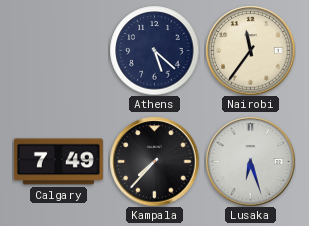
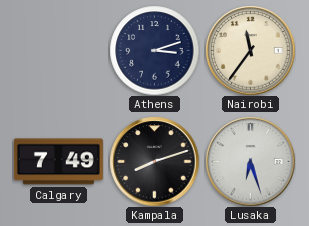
Athens: 5:22 -> 3:12
Kampala: 7:37 -> 8:12
